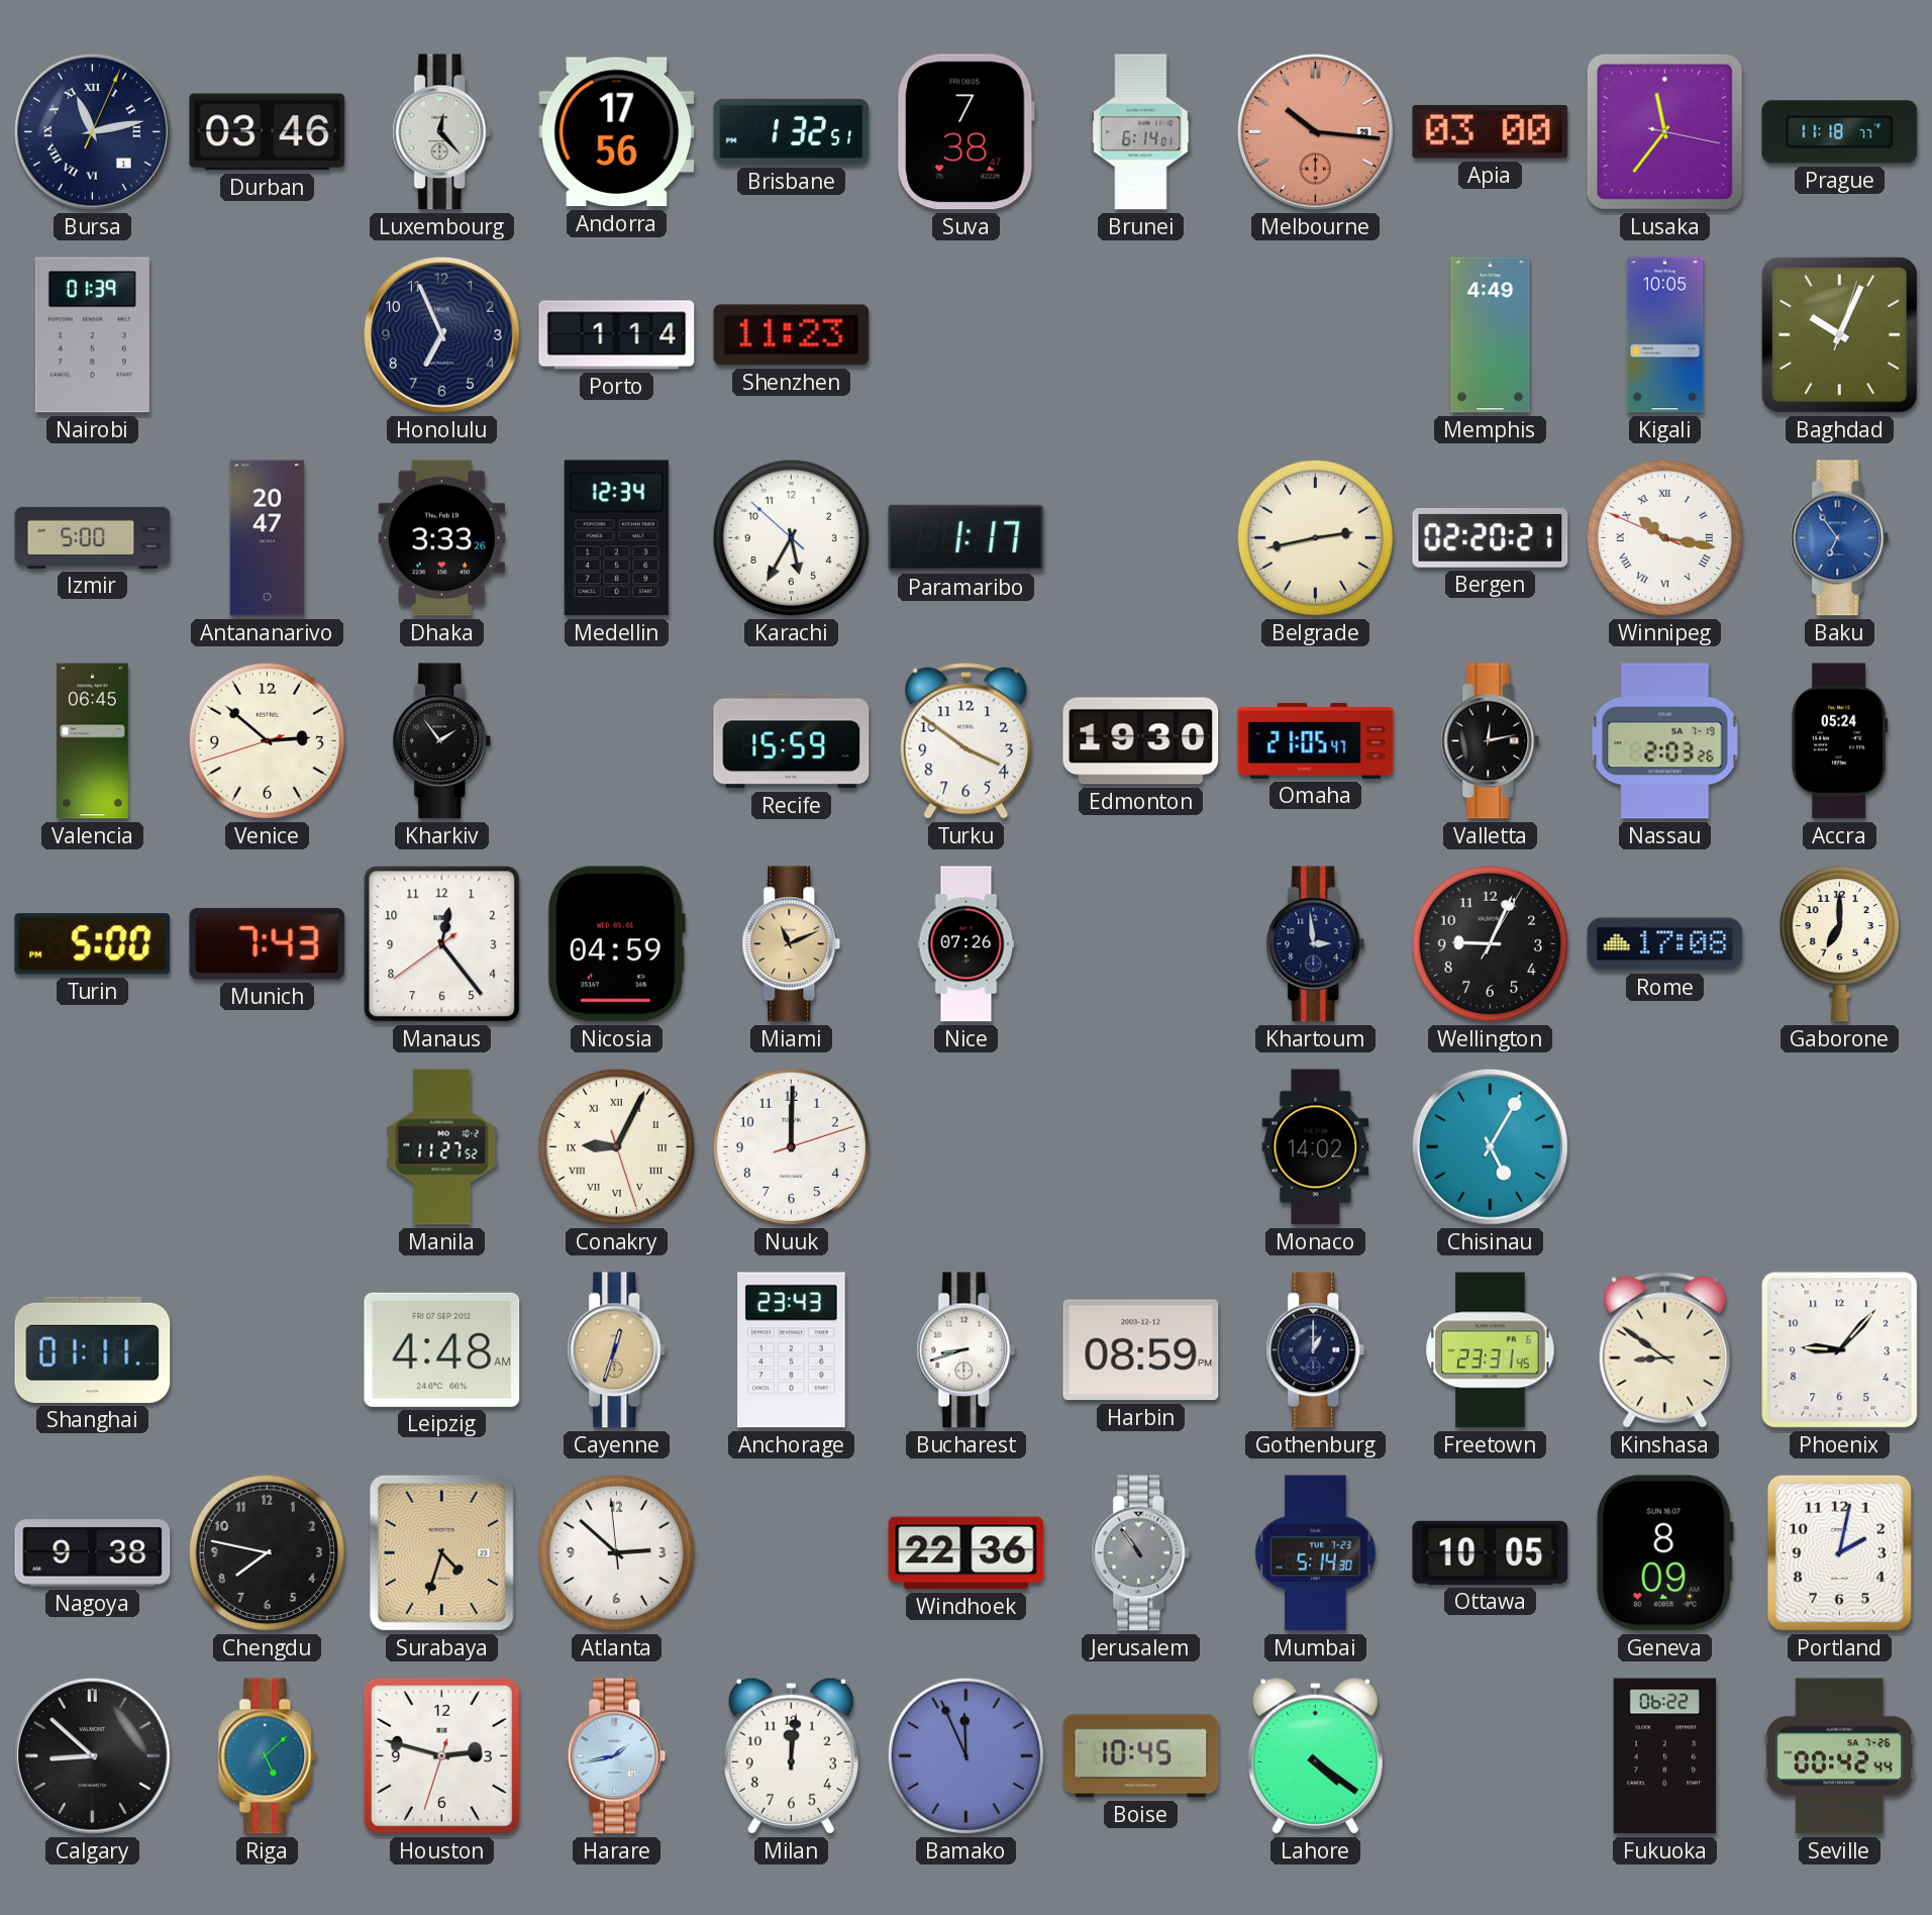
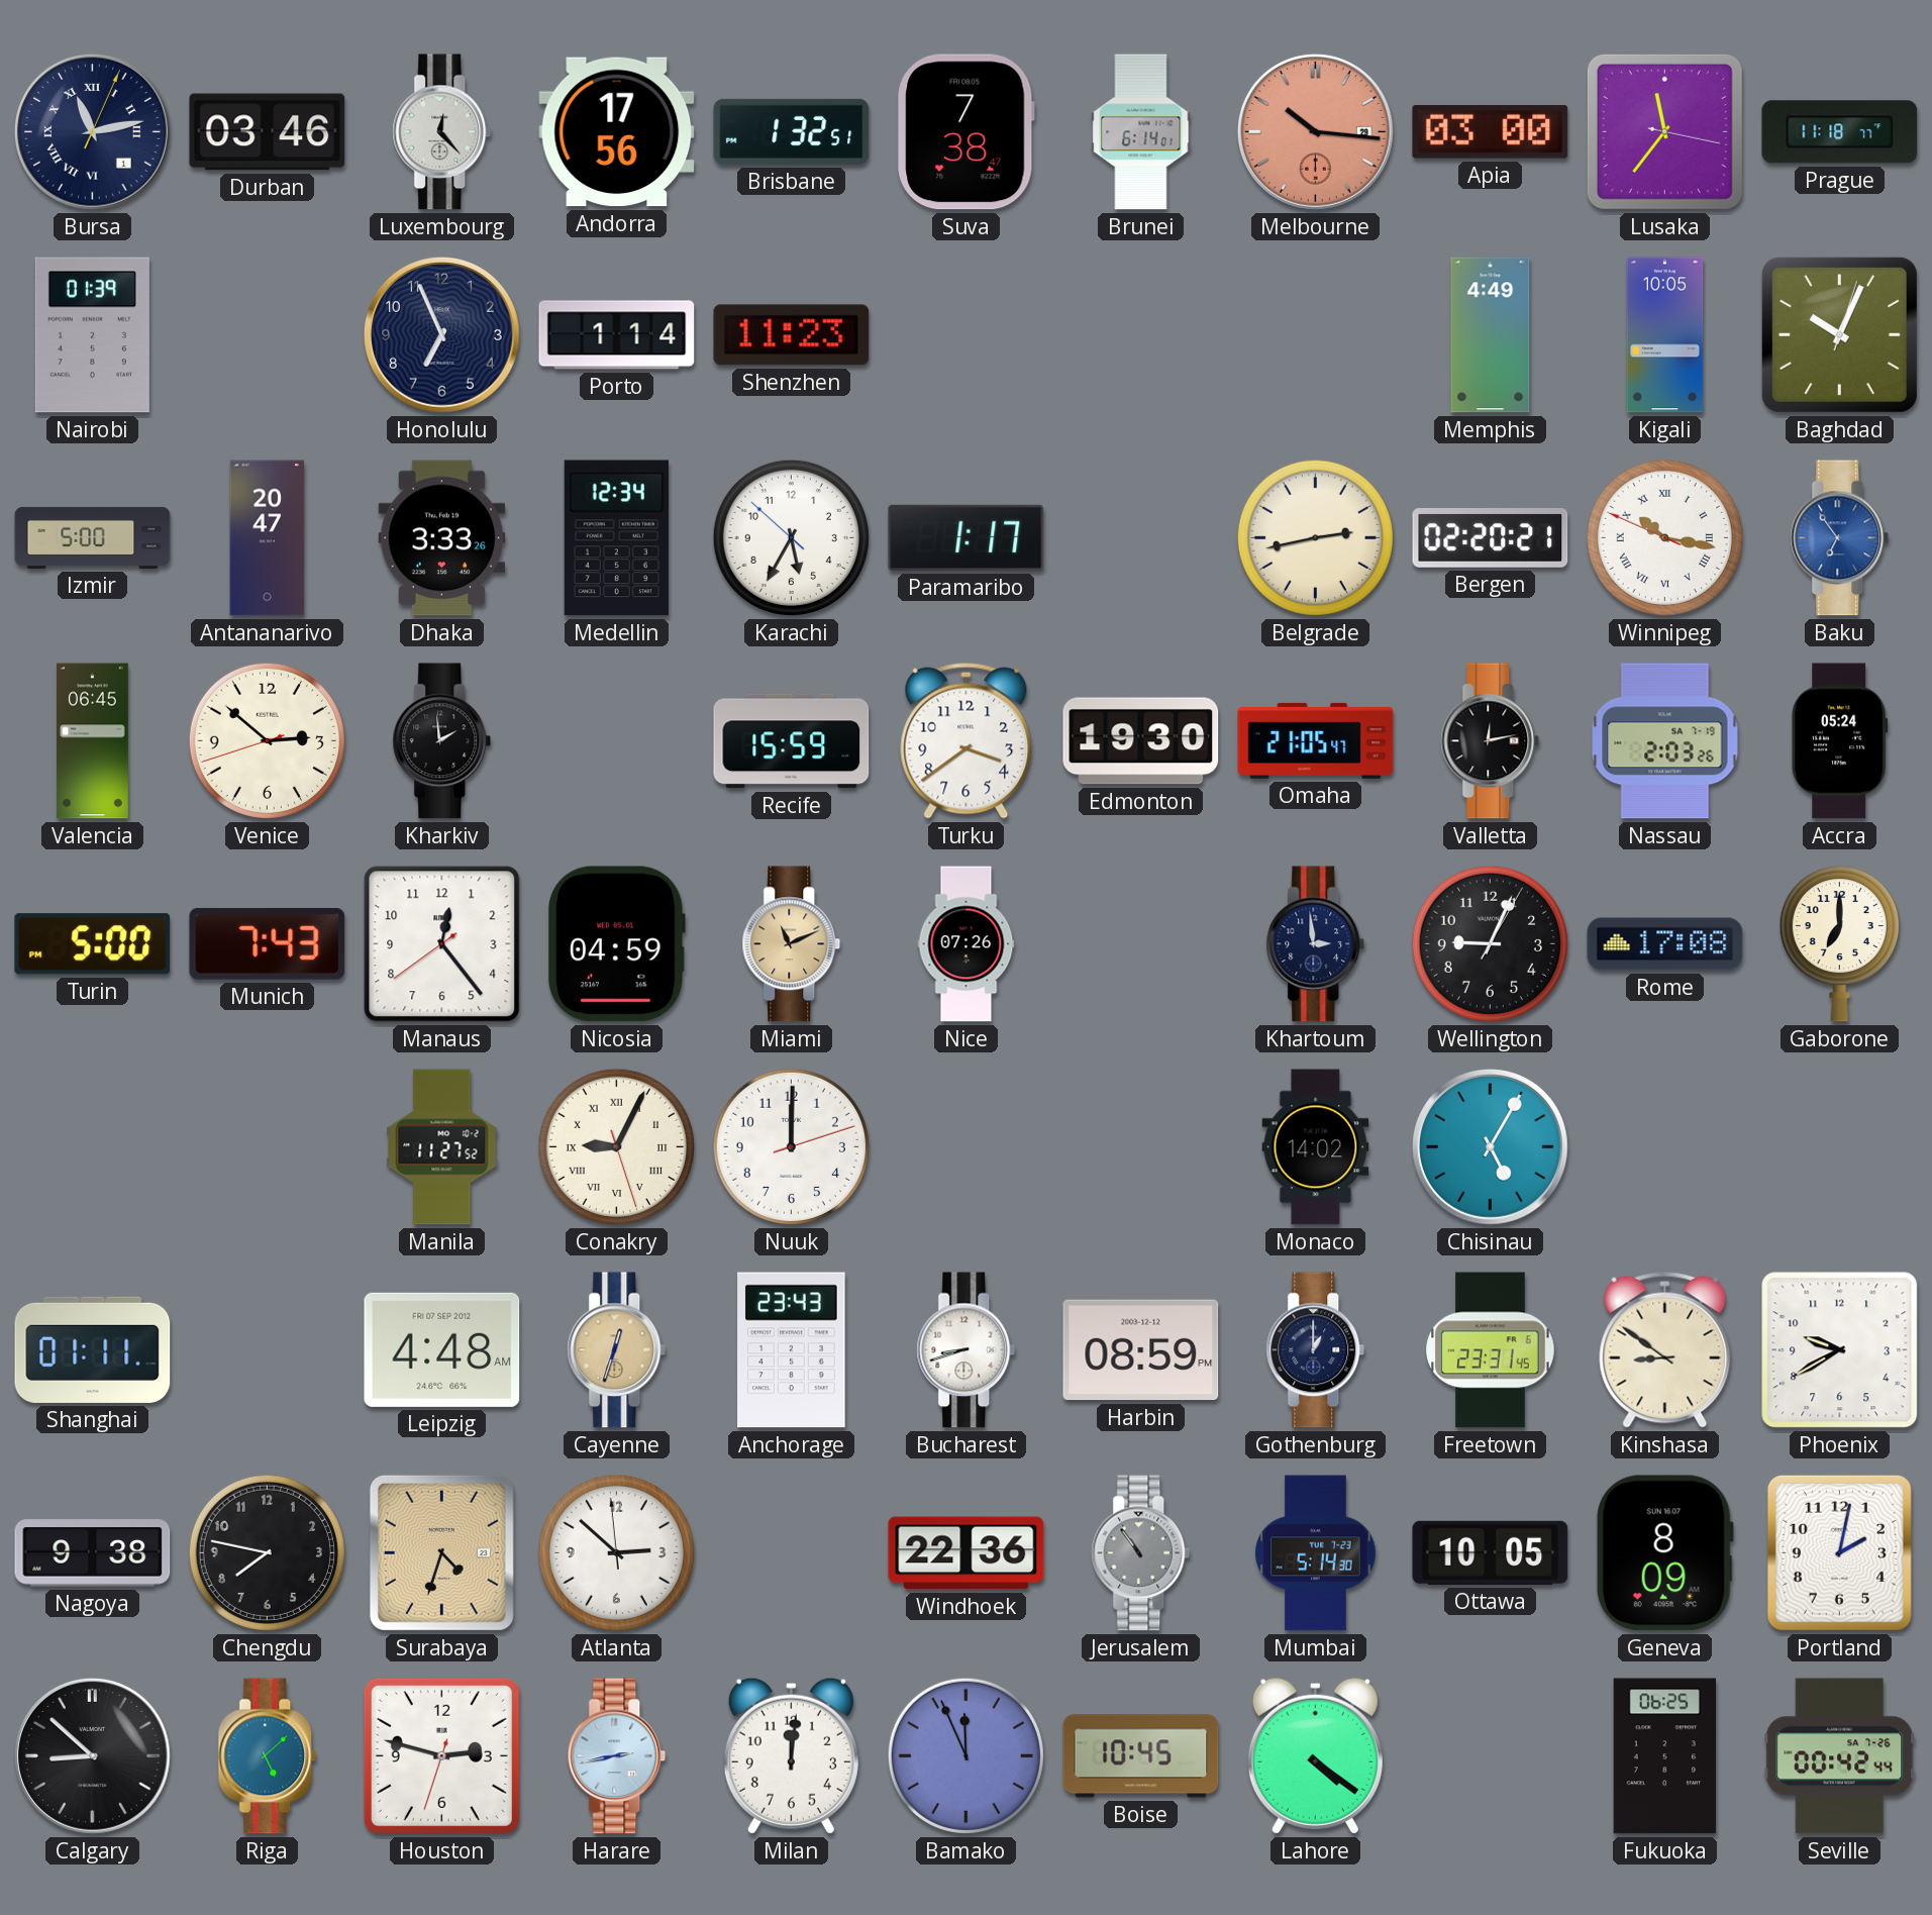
Kharkiv: 1:54 -> 1:59
Turku: 3:51 -> 3:39
Phoenix: 9:07 -> 9:40
Harare: 1:43 -> 2:43
Fukuoka: 06:22 -> 06:25
